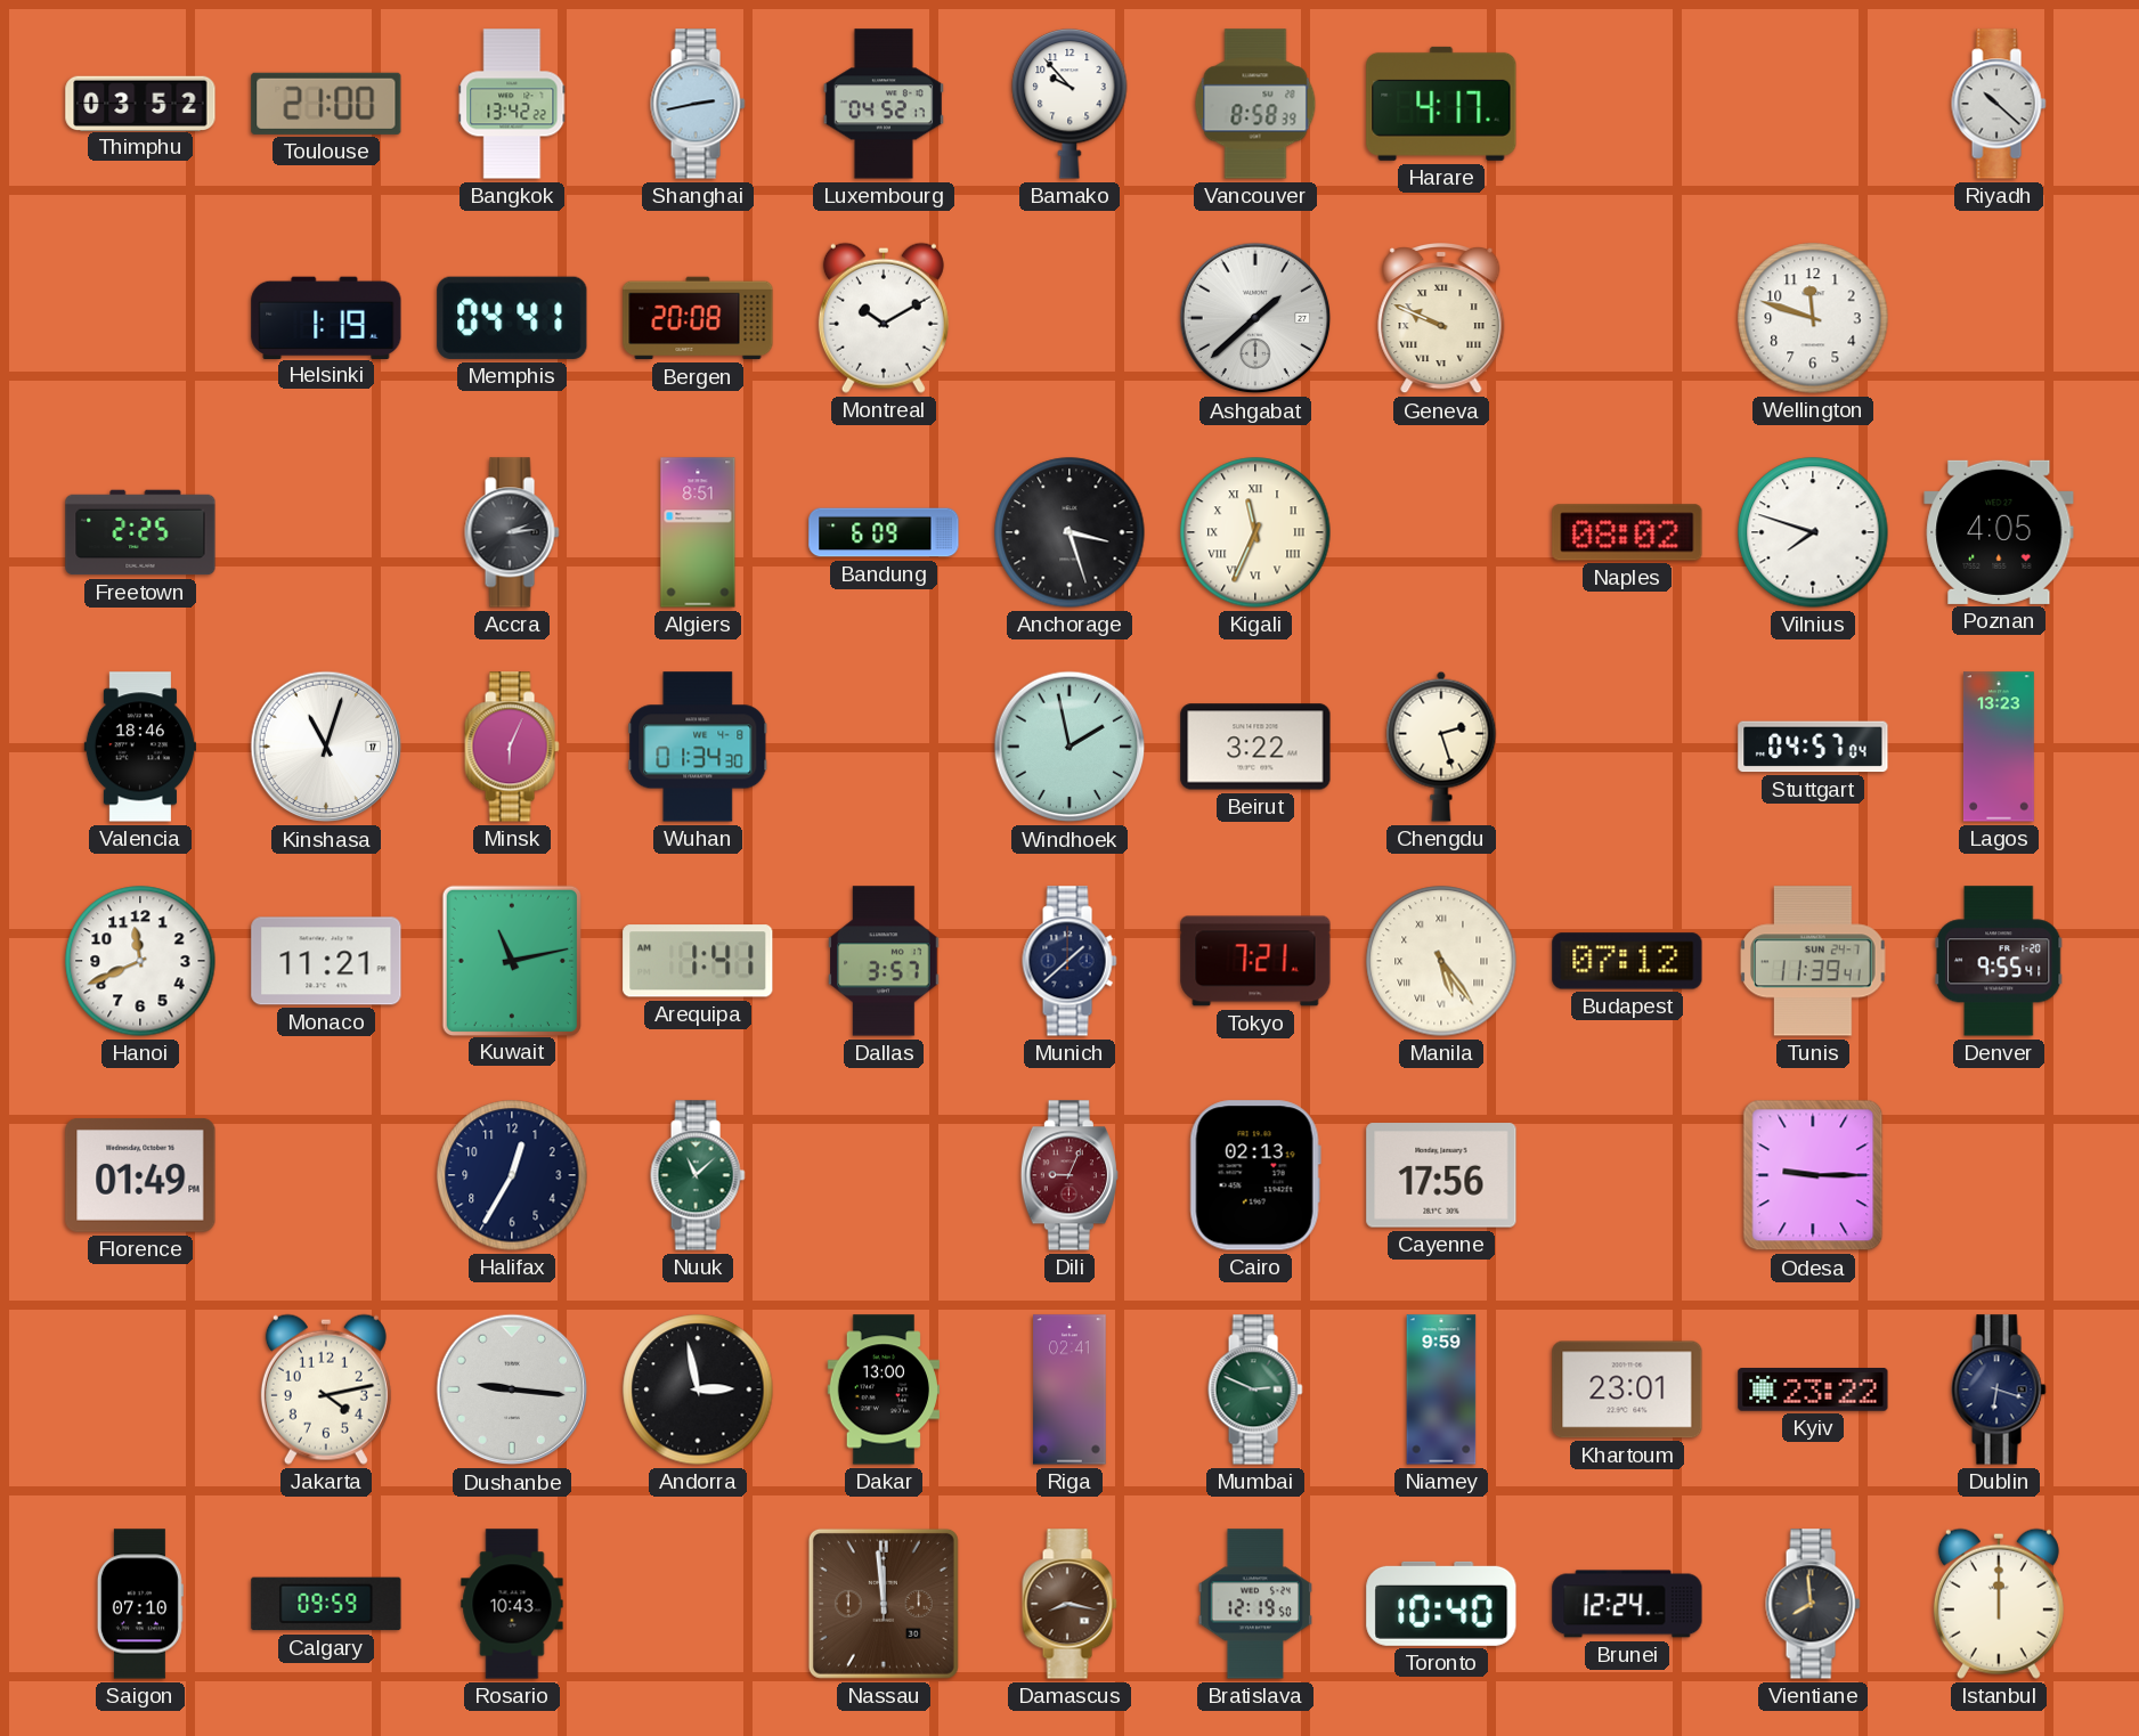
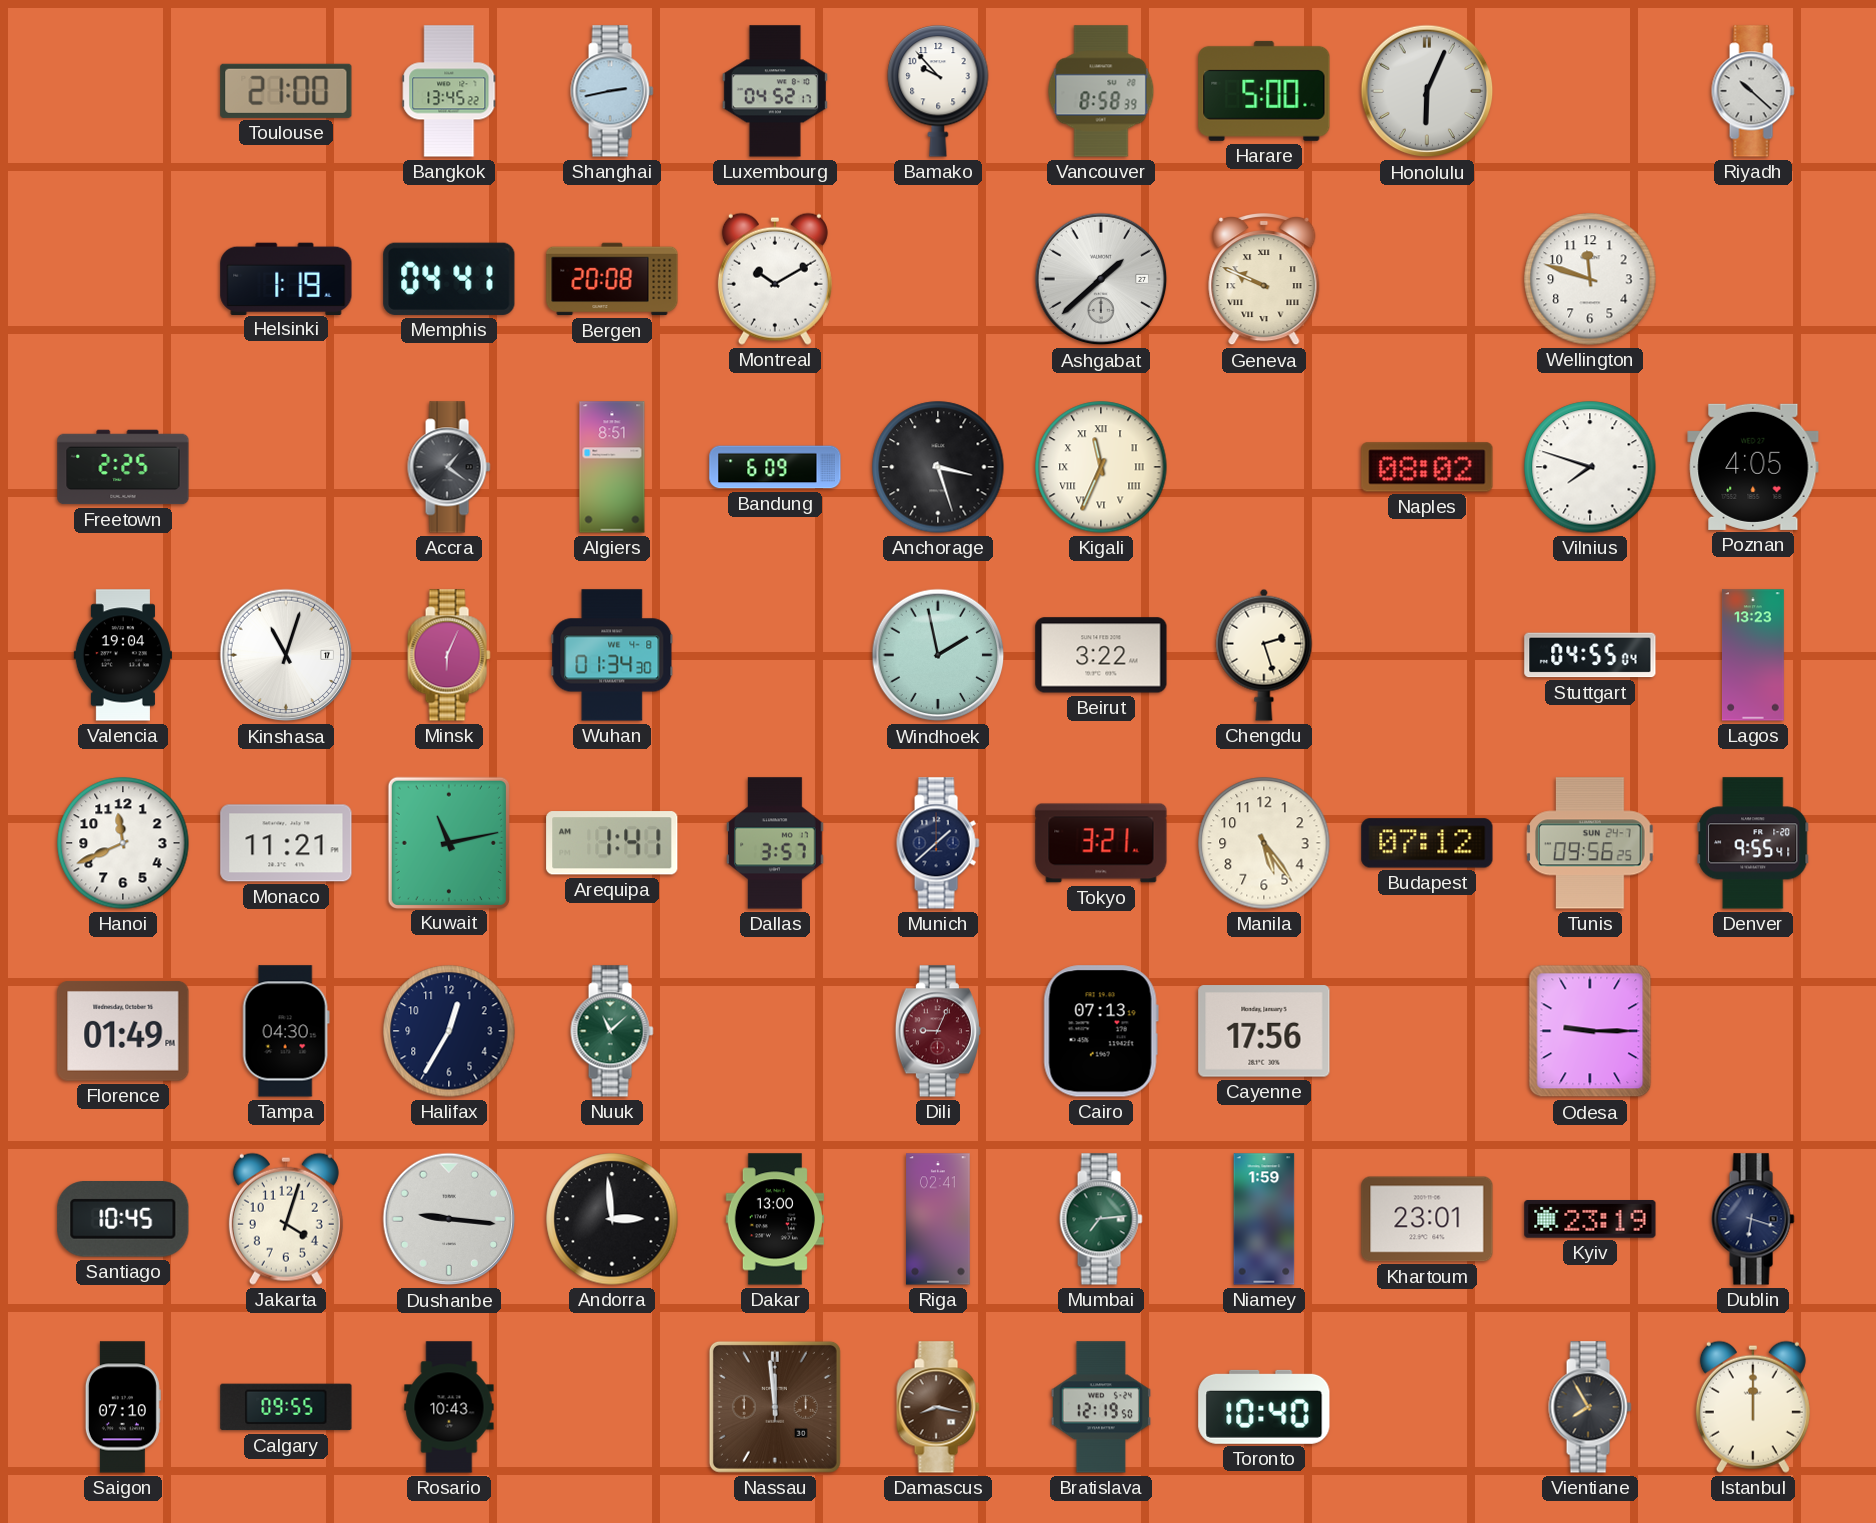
Thimphu: 03:52 -> none
Bangkok: 13:42 -> 13:45
Harare: 4:17 -> 5:00
Honolulu: none -> 6:04
Accra: 2:14 -> 1:21
Valencia: 18:46 -> 19:04
Stuttgart: 04:57 -> 04:55
Tokyo: 7:21 -> 3:21
Manila numerals: Roman -> Arabic
Tunis: 11:39 -> 09:56
Tampa: none -> 04:30
Cairo: 02:13 -> 07:13
Santiago: none -> 10:45
Jakarta: 4:13 -> 4:03
Andorra: 2:58 -> 2:59
Mumbai: 2:49 -> 7:14
Niamey: 9:59 -> 1:59
Kyiv: 23:22 -> 23:19
Calgary: 09:59 -> 09:55
Brunei: 12:24 -> none
Vientiane: 7:59 -> 7:55
